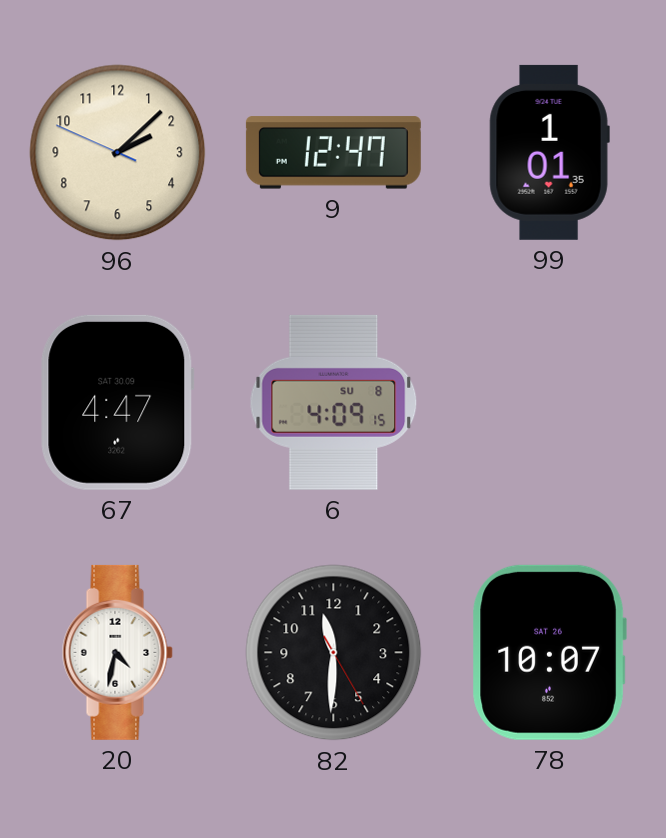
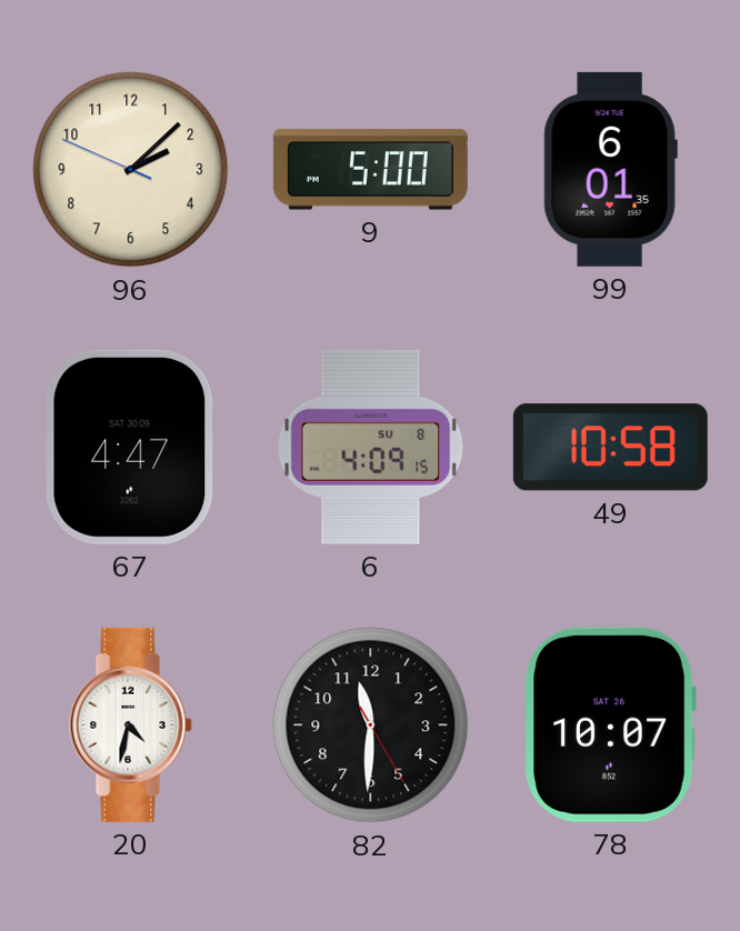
9: 12:47 -> 5:00
99: 1:01 -> 6:01
49: none -> 10:58
